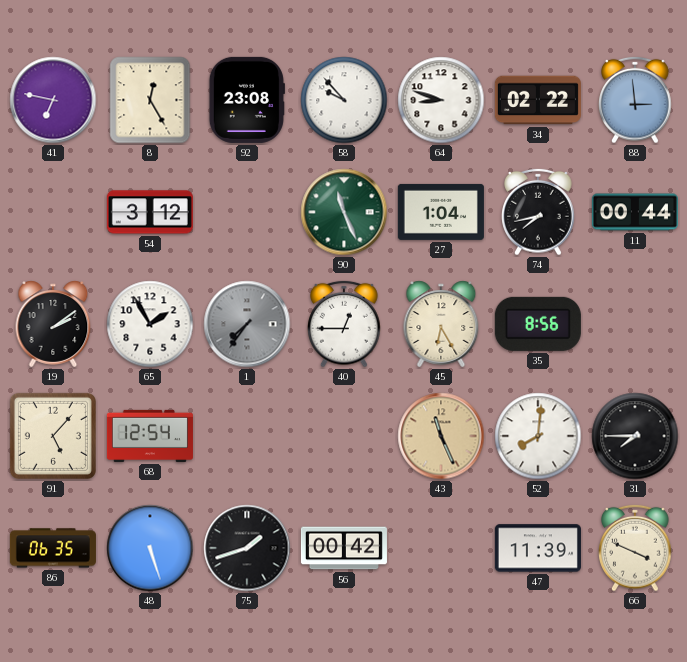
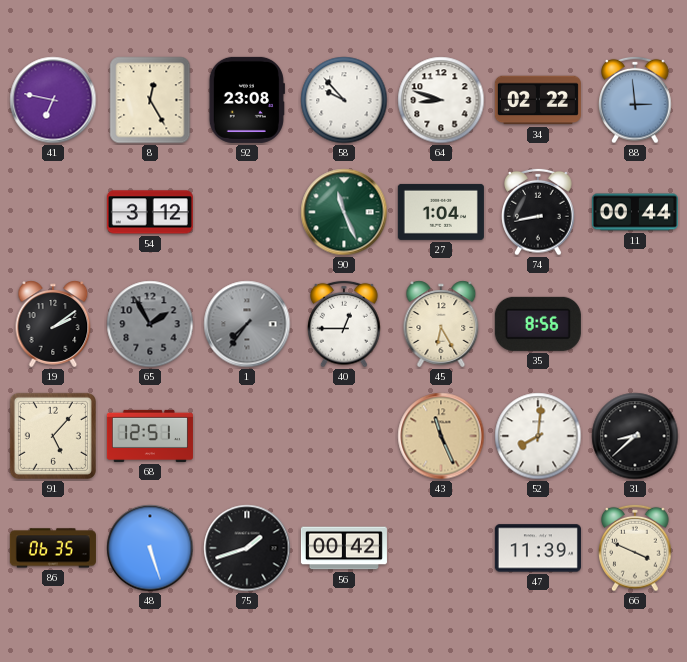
74: 7:43 -> 8:43
65 dial: white -> grey
68: 12:54 -> 12:51
31: 7:45 -> 8:38
